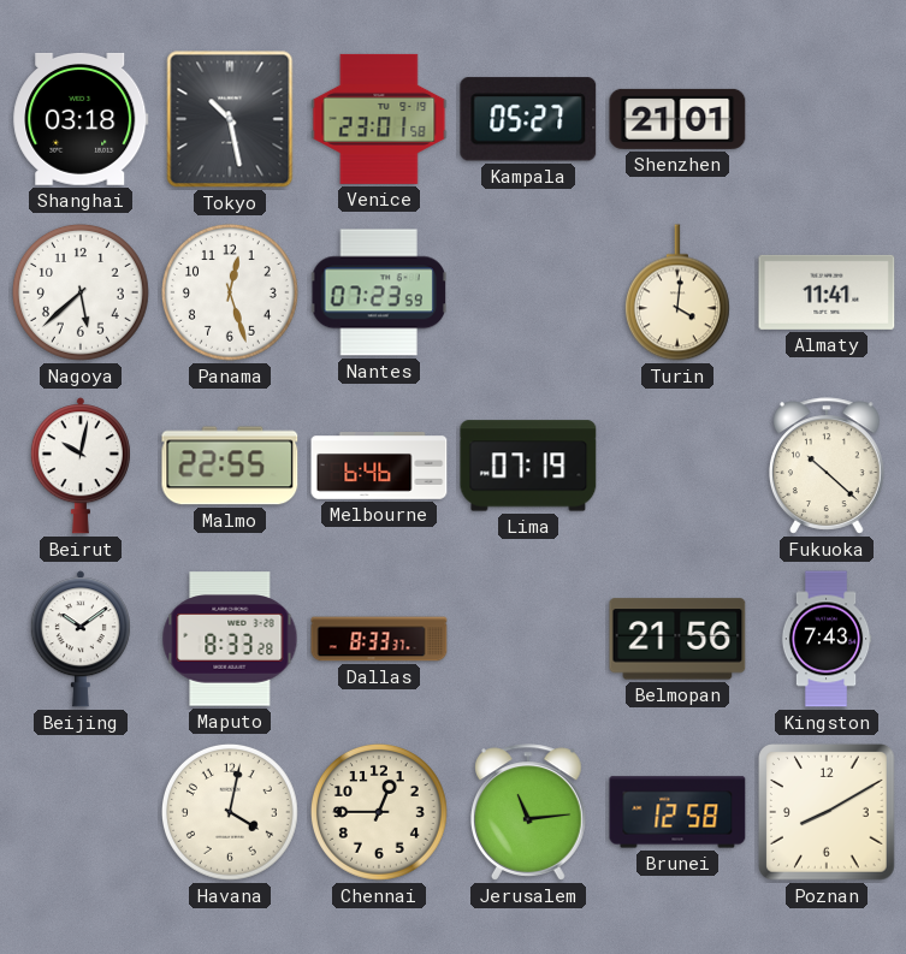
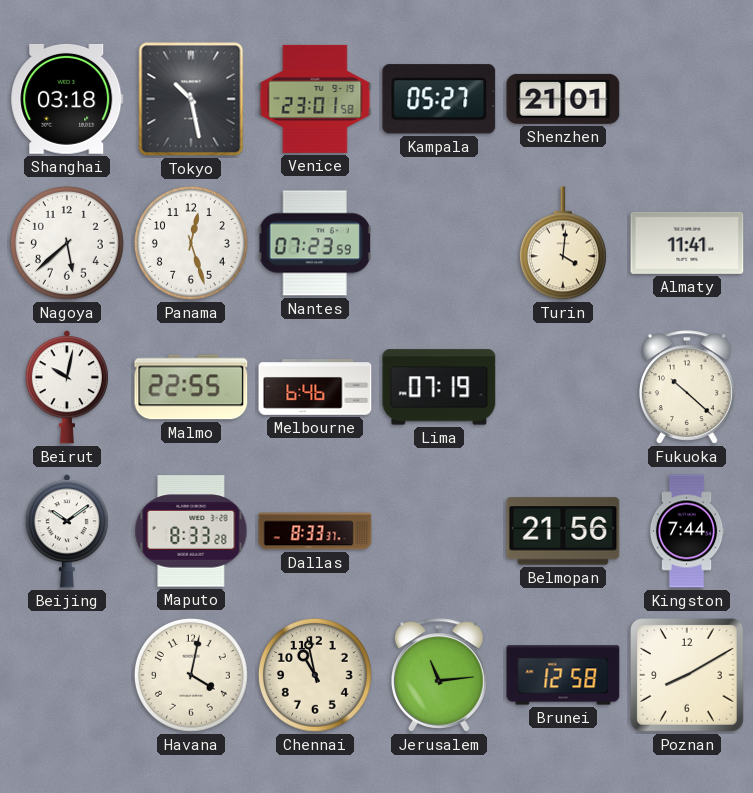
Kingston: 7:43 -> 7:44
Chennai: 12:45 -> 10:58
